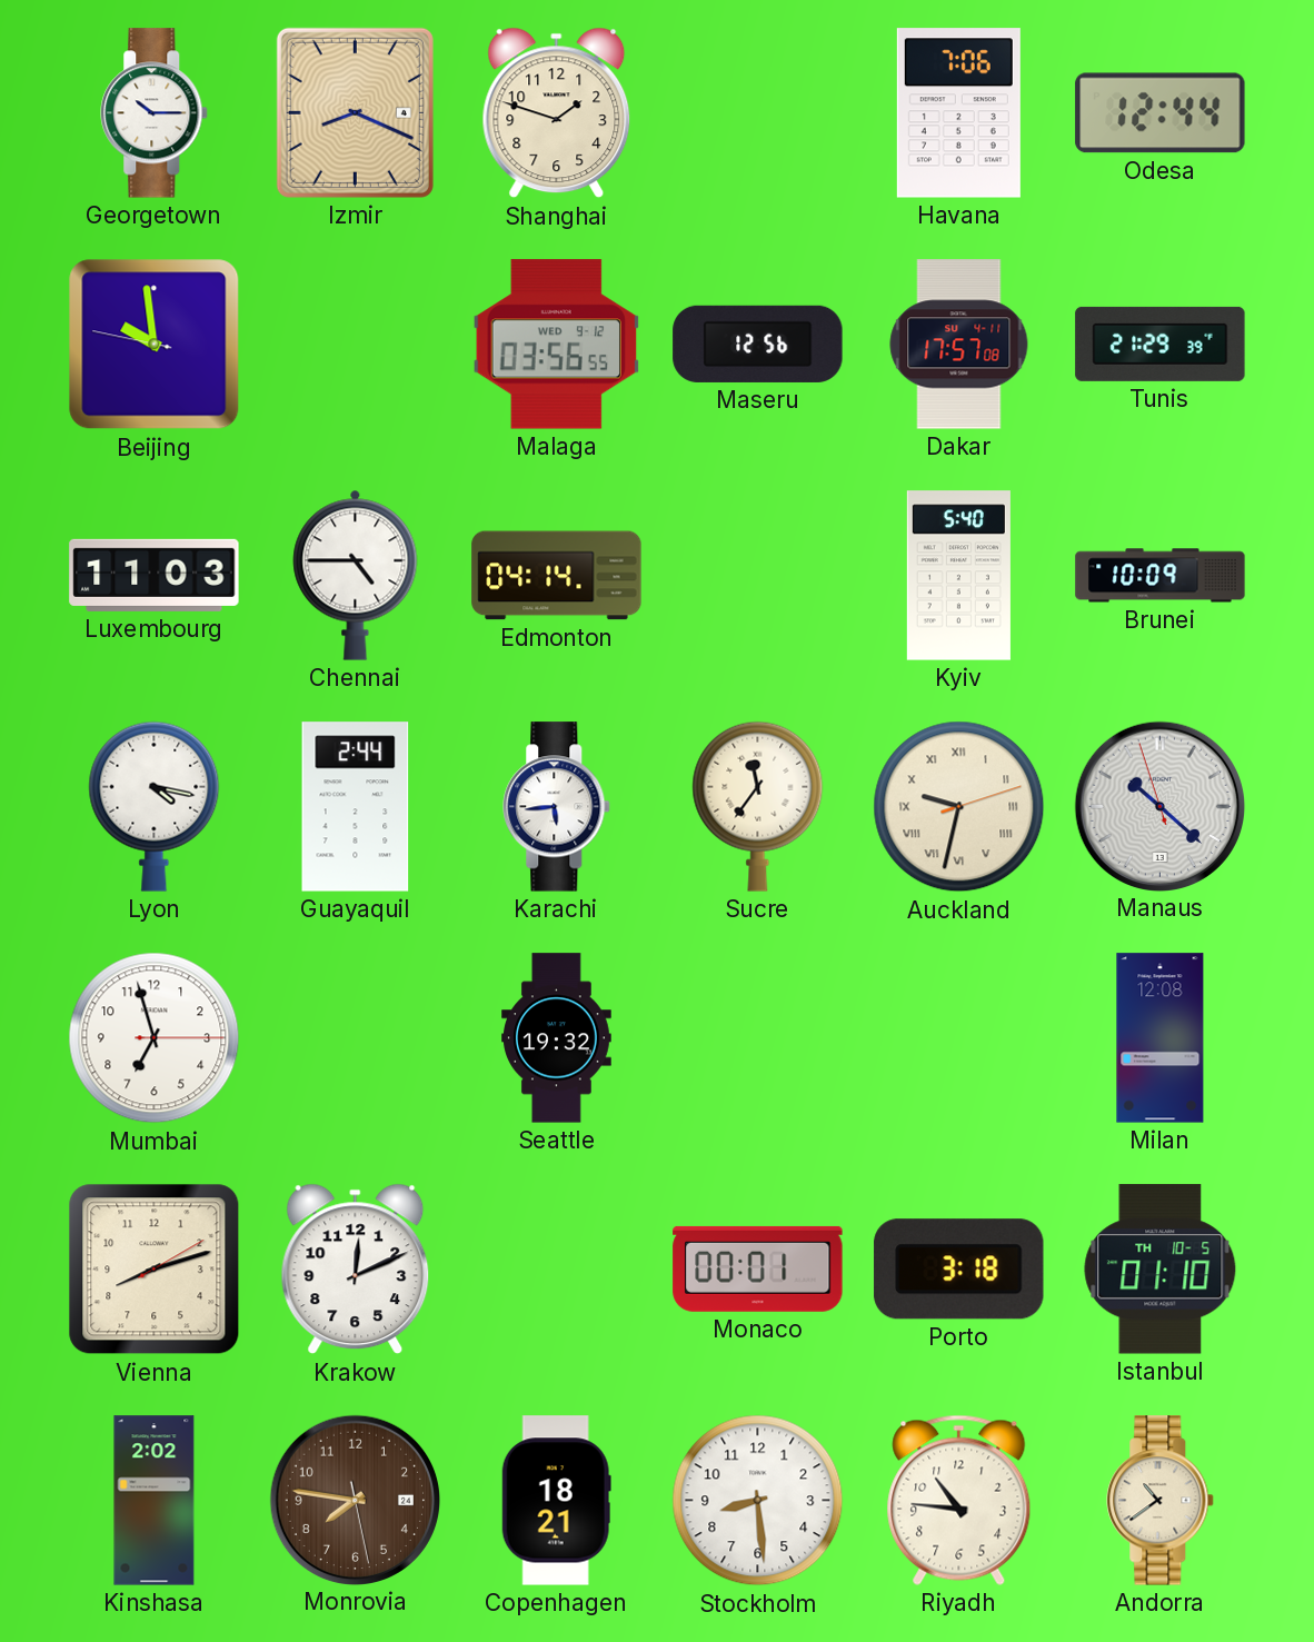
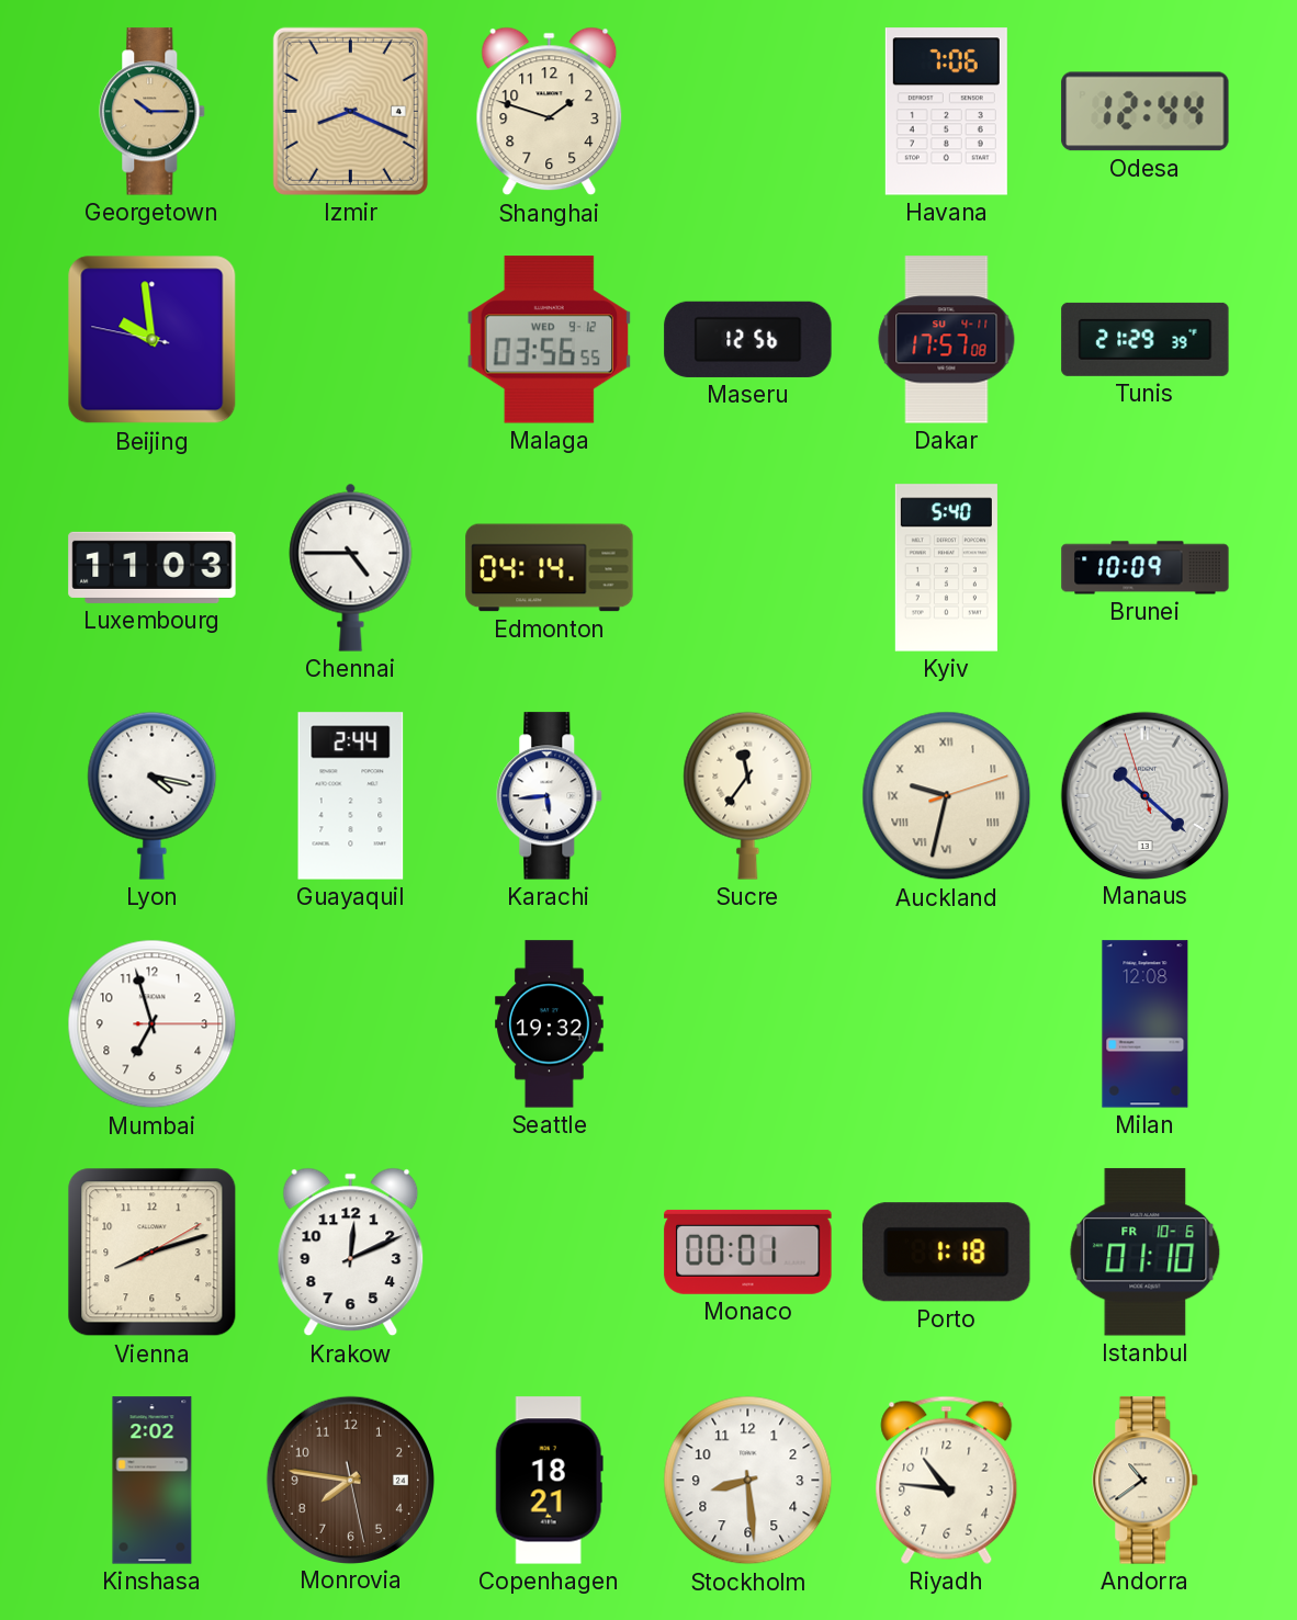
Georgetown dial: white -> champagne
Porto: 3:18 -> 1:18
Istanbul date: TH 10-5 -> FR 10-6
